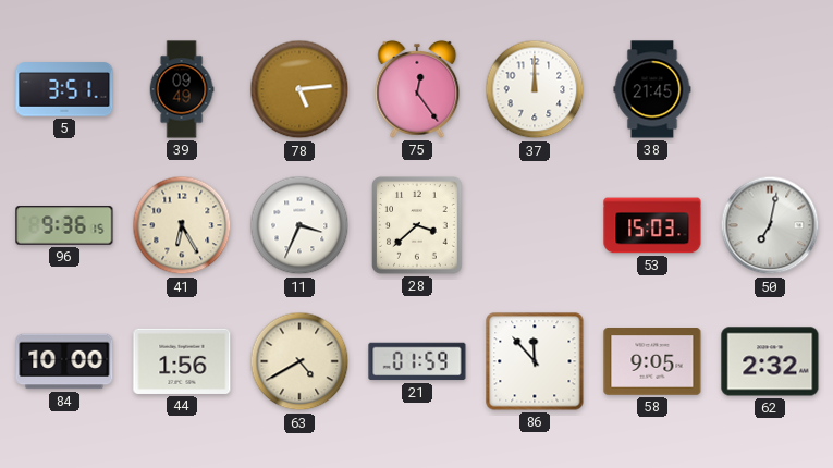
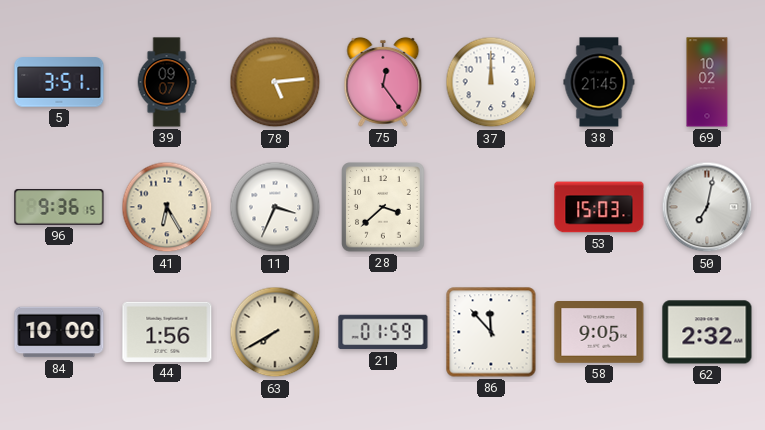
39: 09:49 -> 09:07
69: none -> 10:02
63: 4:40 -> 7:40
